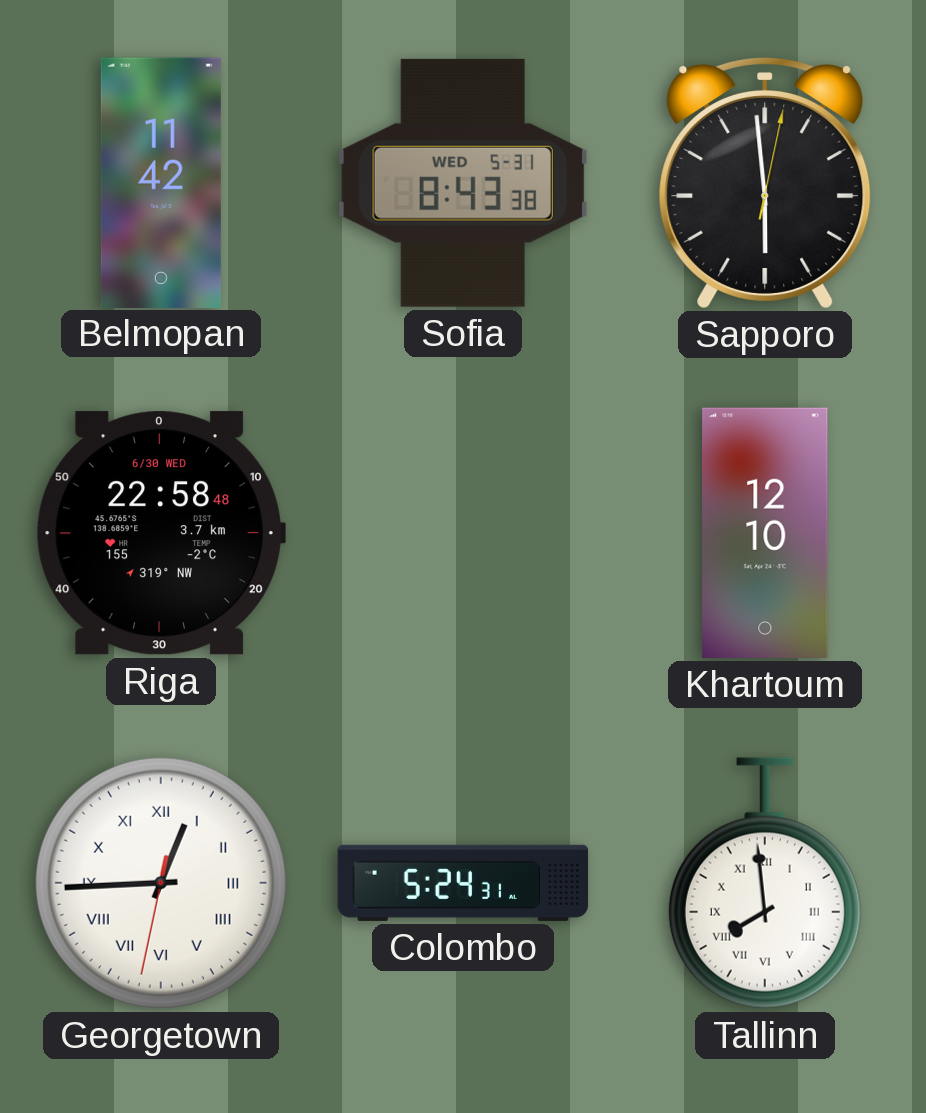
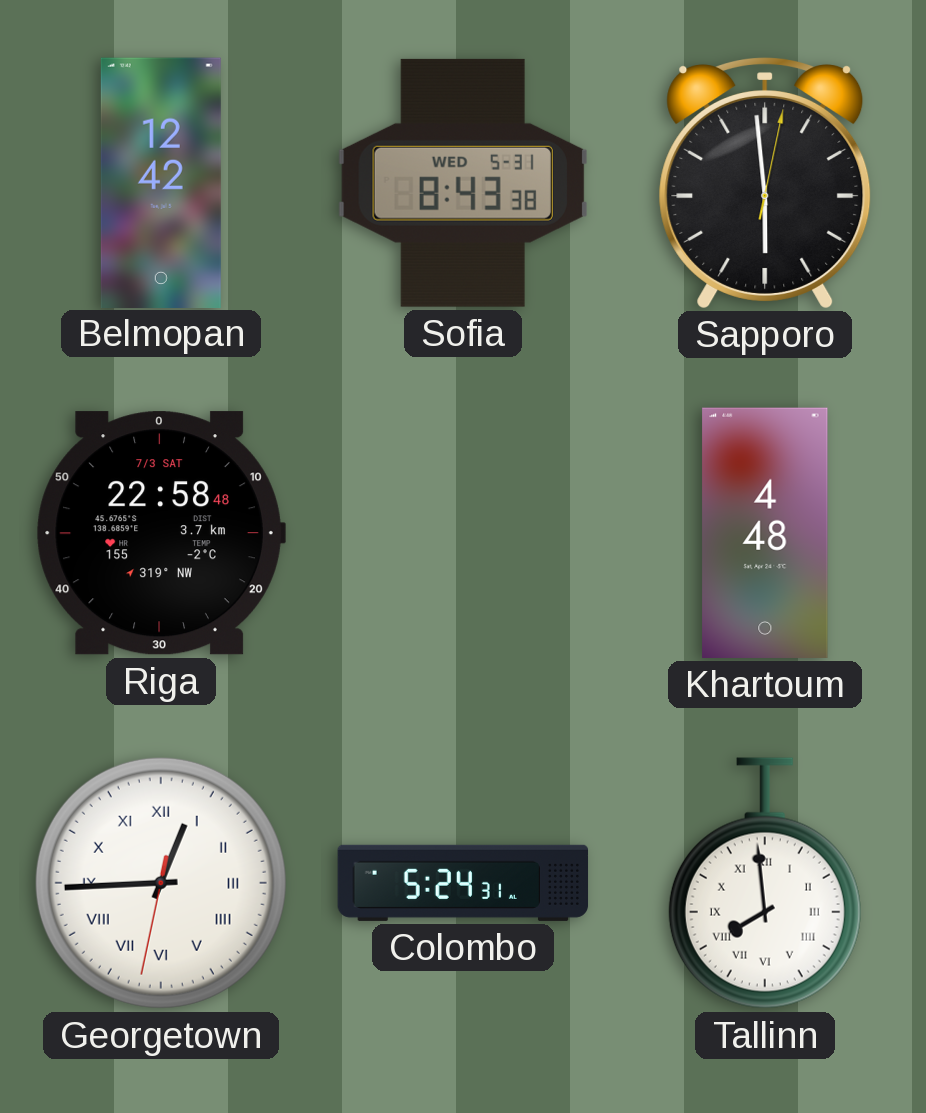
Belmopan: 11:42 -> 12:42
Riga date: 6/30 WED -> 7/3 SAT
Khartoum: 12:10 -> 4:48
